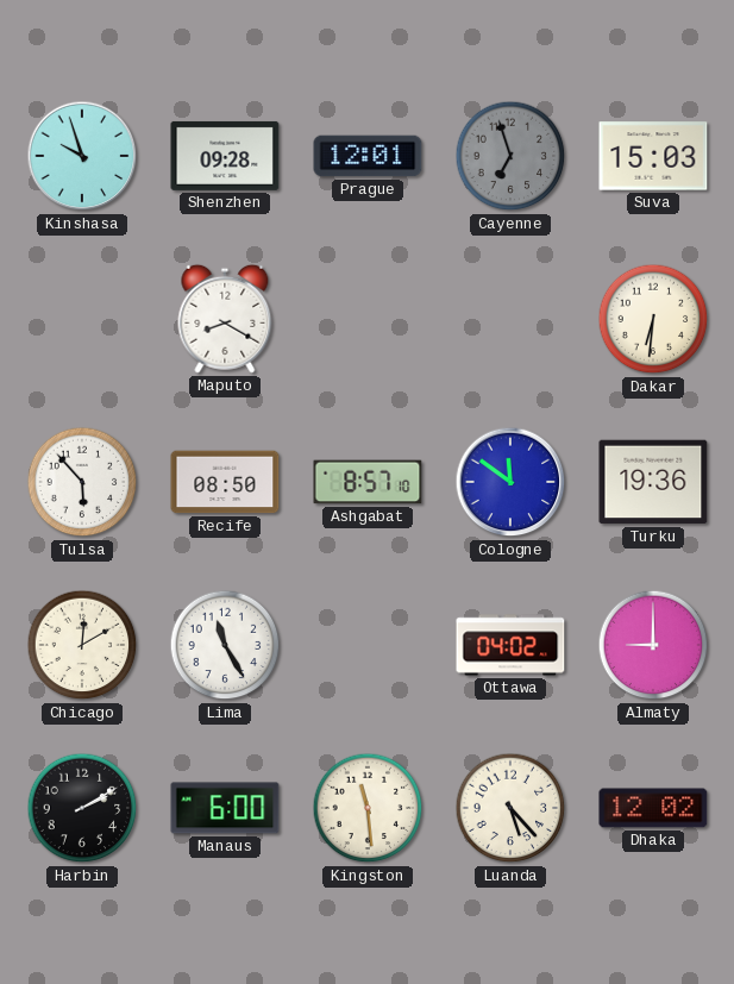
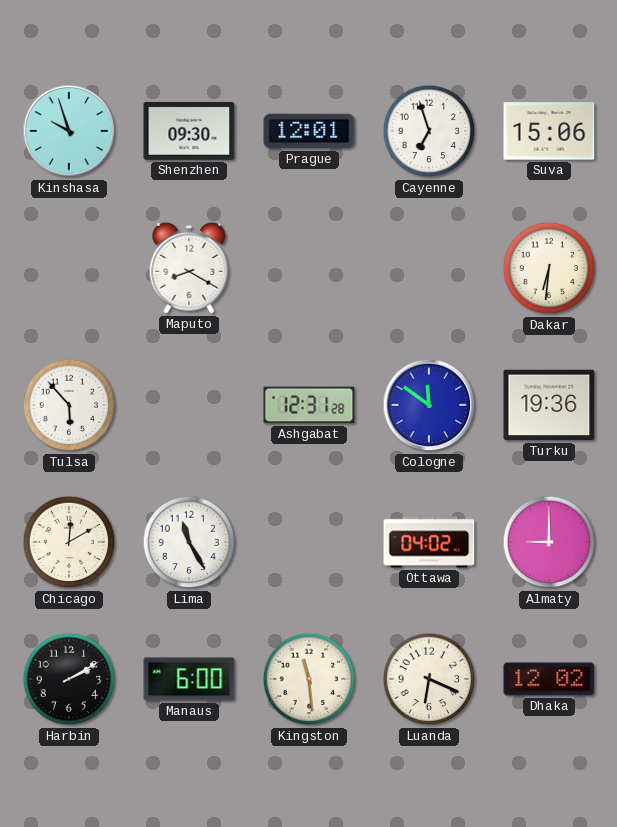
Shenzhen: 09:28 -> 09:30
Cayenne dial: grey -> white
Suva: 15:03 -> 15:06
Recife: 08:50 -> none
Ashgabat: 8:57 -> 12:31
Luanda: 5:23 -> 6:19
